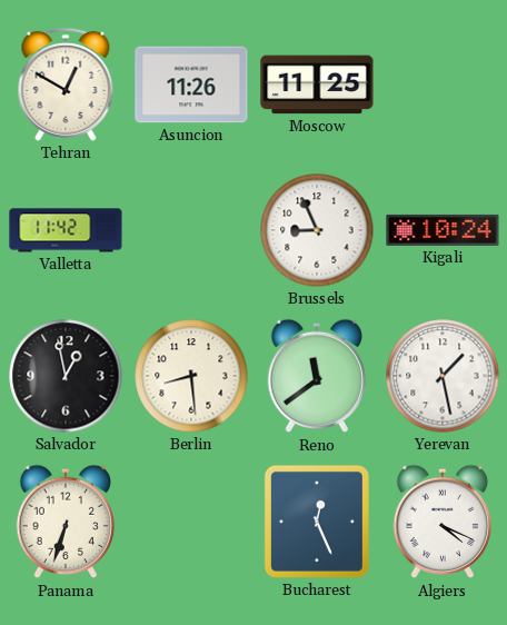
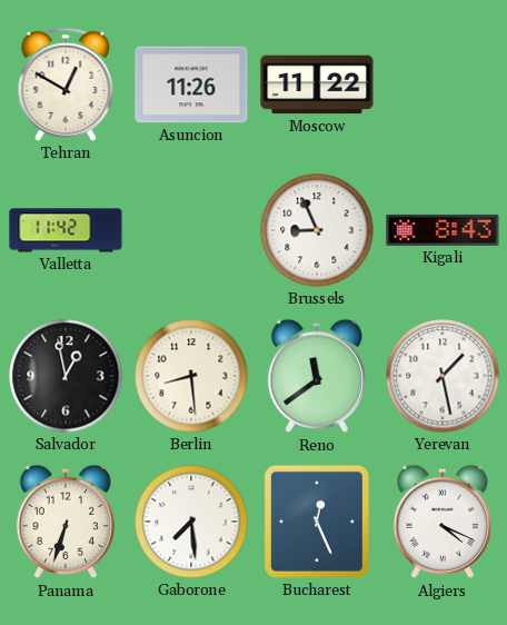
Moscow: 11:25 -> 11:22
Kigali: 10:24 -> 8:43
Gaborone: none -> 7:29
